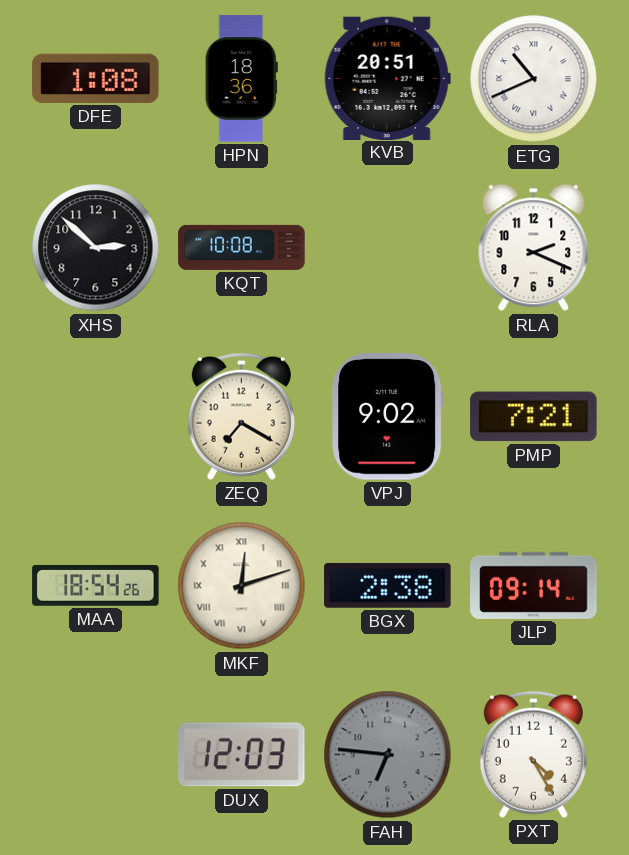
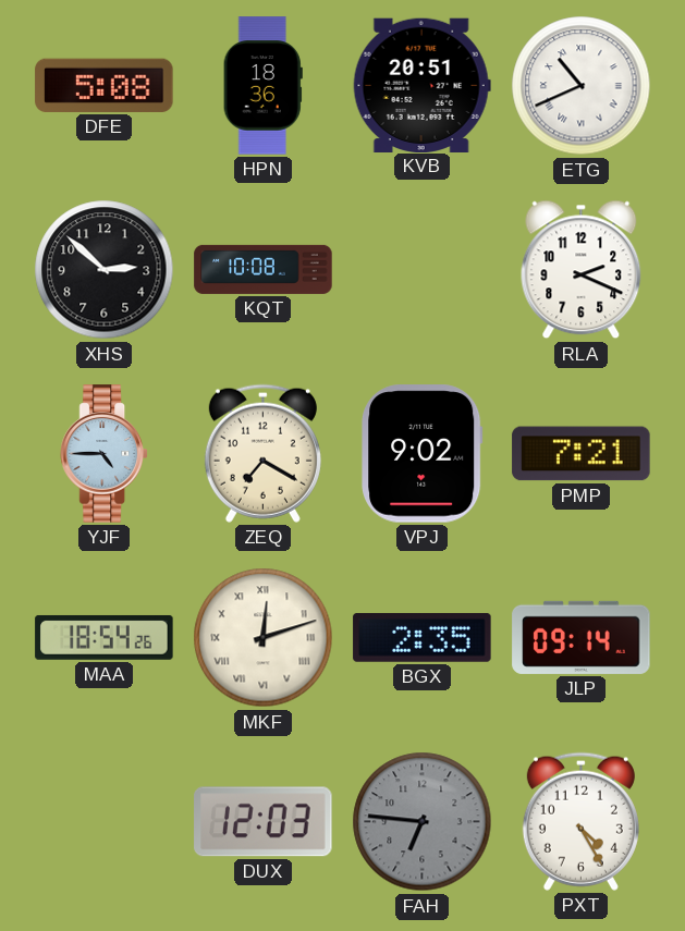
DFE: 1:08 -> 5:08
YJF: none -> 4:45
BGX: 2:38 -> 2:35
